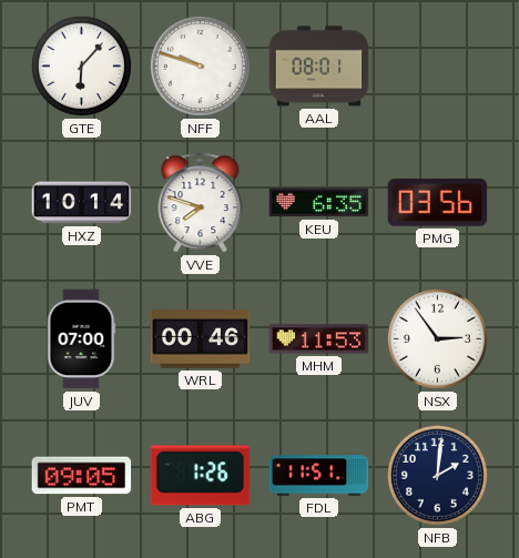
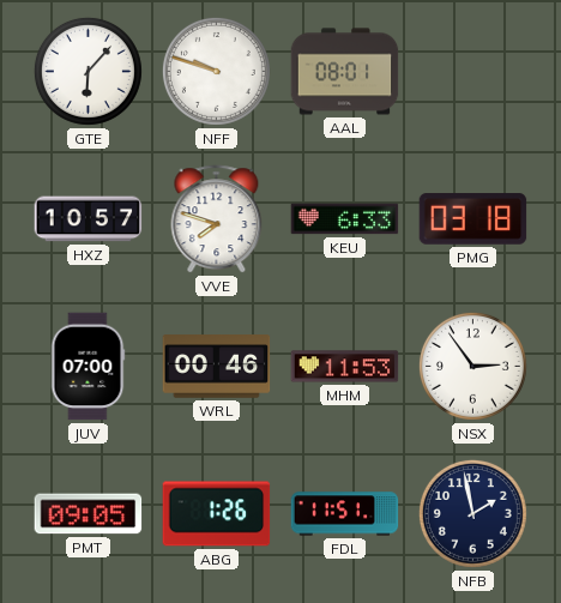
HXZ: 10:14 -> 10:57
KEU: 6:35 -> 6:33
PMG: 03:56 -> 03:18
NFB: 2:01 -> 1:58
